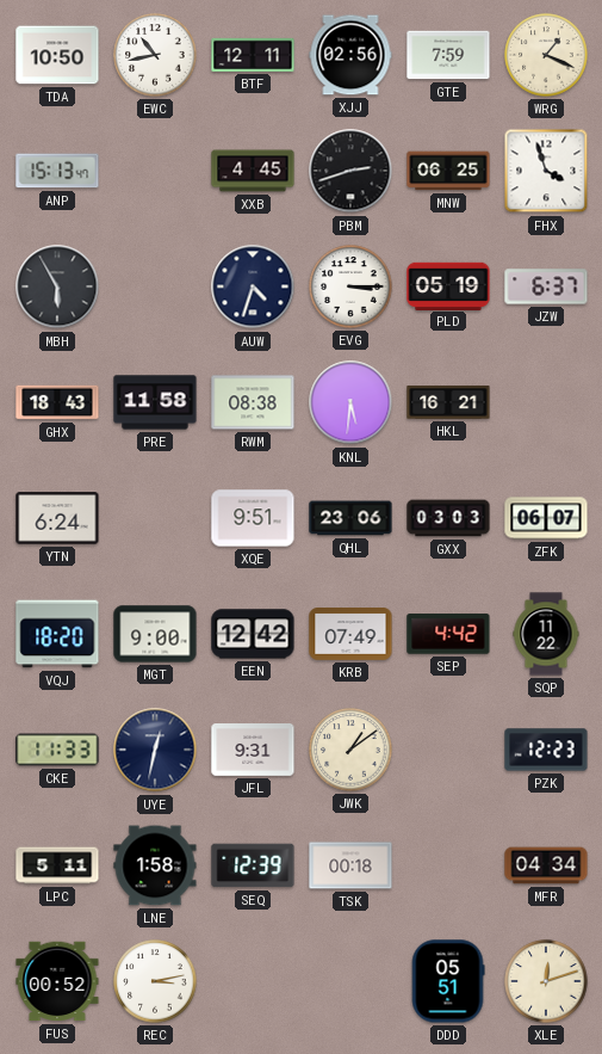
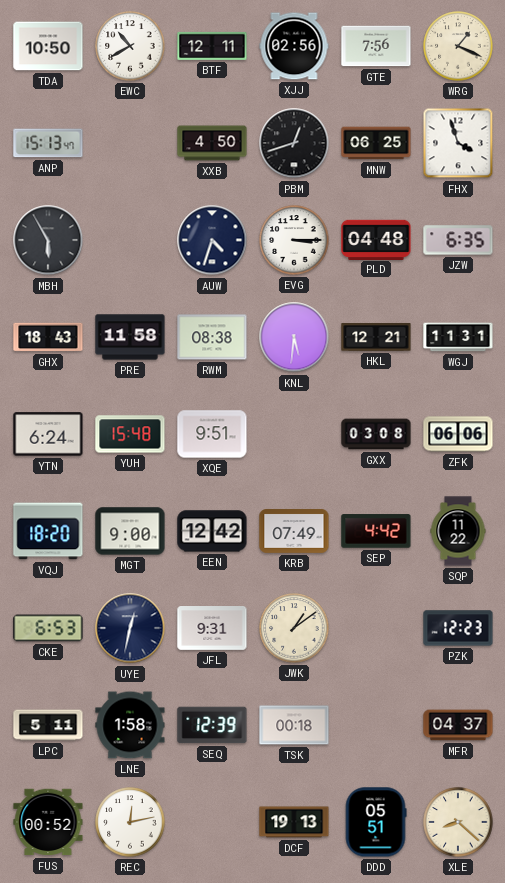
EWC: 10:43 -> 10:40
GTE: 7:59 -> 7:56
XXB: 4:45 -> 4:50
PBM: 2:42 -> 12:42
PLD: 05:19 -> 04:48
JZW: 6:37 -> 6:35
HKL: 16:21 -> 12:21
WGJ: none -> 11:31
YUH: none -> 15:48
QHL: 23:06 -> none
GXX: 03:03 -> 03:08
ZFK: 06:07 -> 06:06
CKE: 11:33 -> 6:53
MFR: 04:34 -> 04:37
REC: 3:13 -> 12:13
DCF: none -> 19:13
XLE: 12:12 -> 8:22
